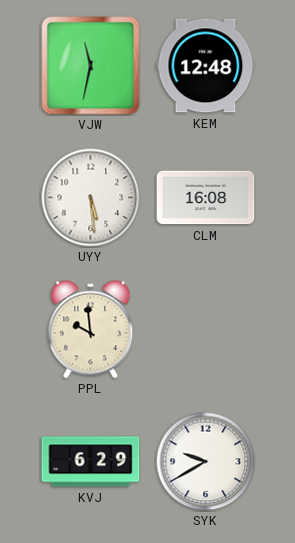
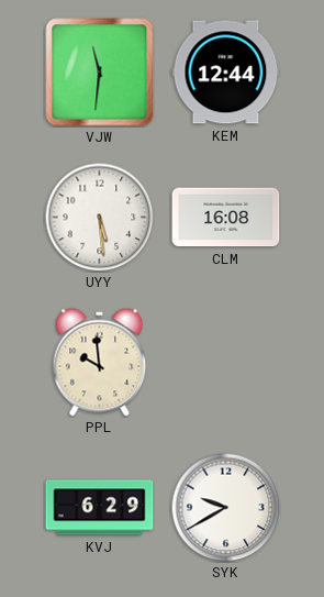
VJW: 11:32 -> 11:31
KEM: 12:48 -> 12:44
